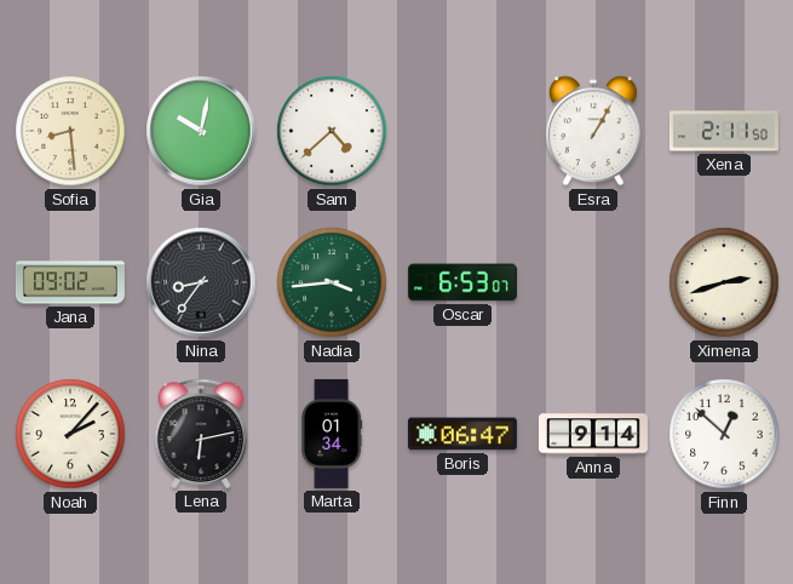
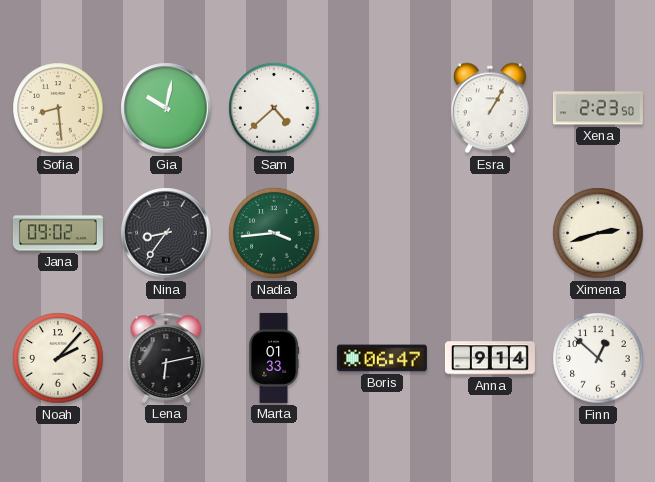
Xena: 2:11 -> 2:23
Oscar: 6:53 -> none
Marta: 01:34 -> 01:33
